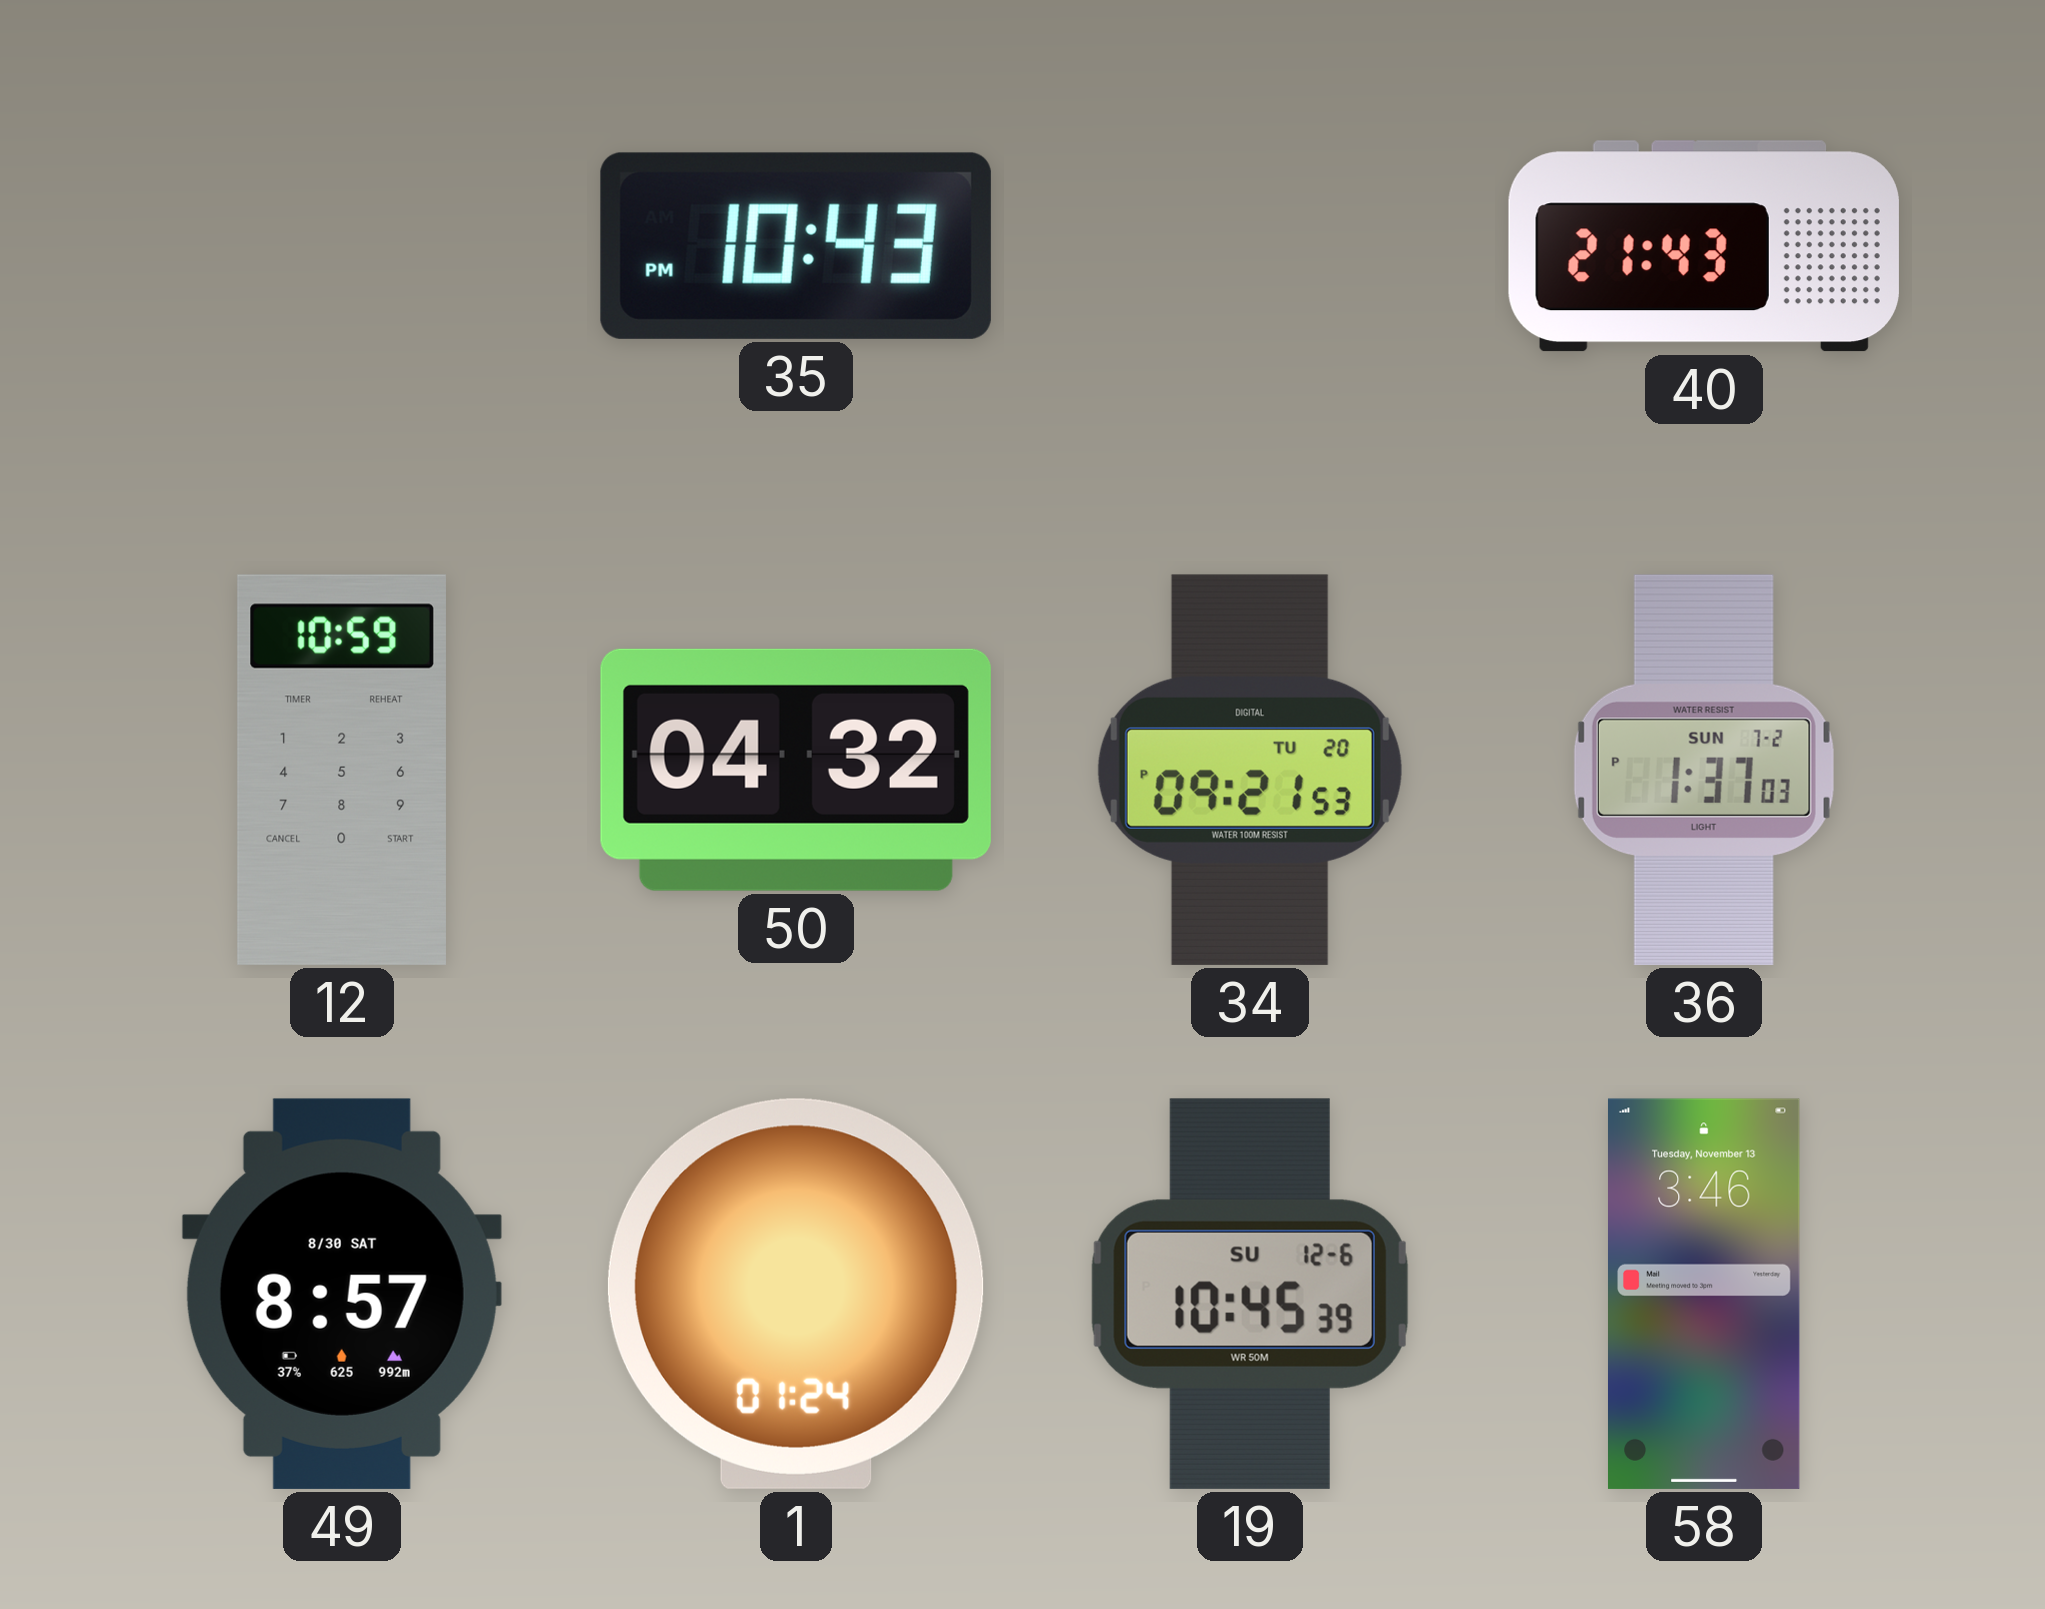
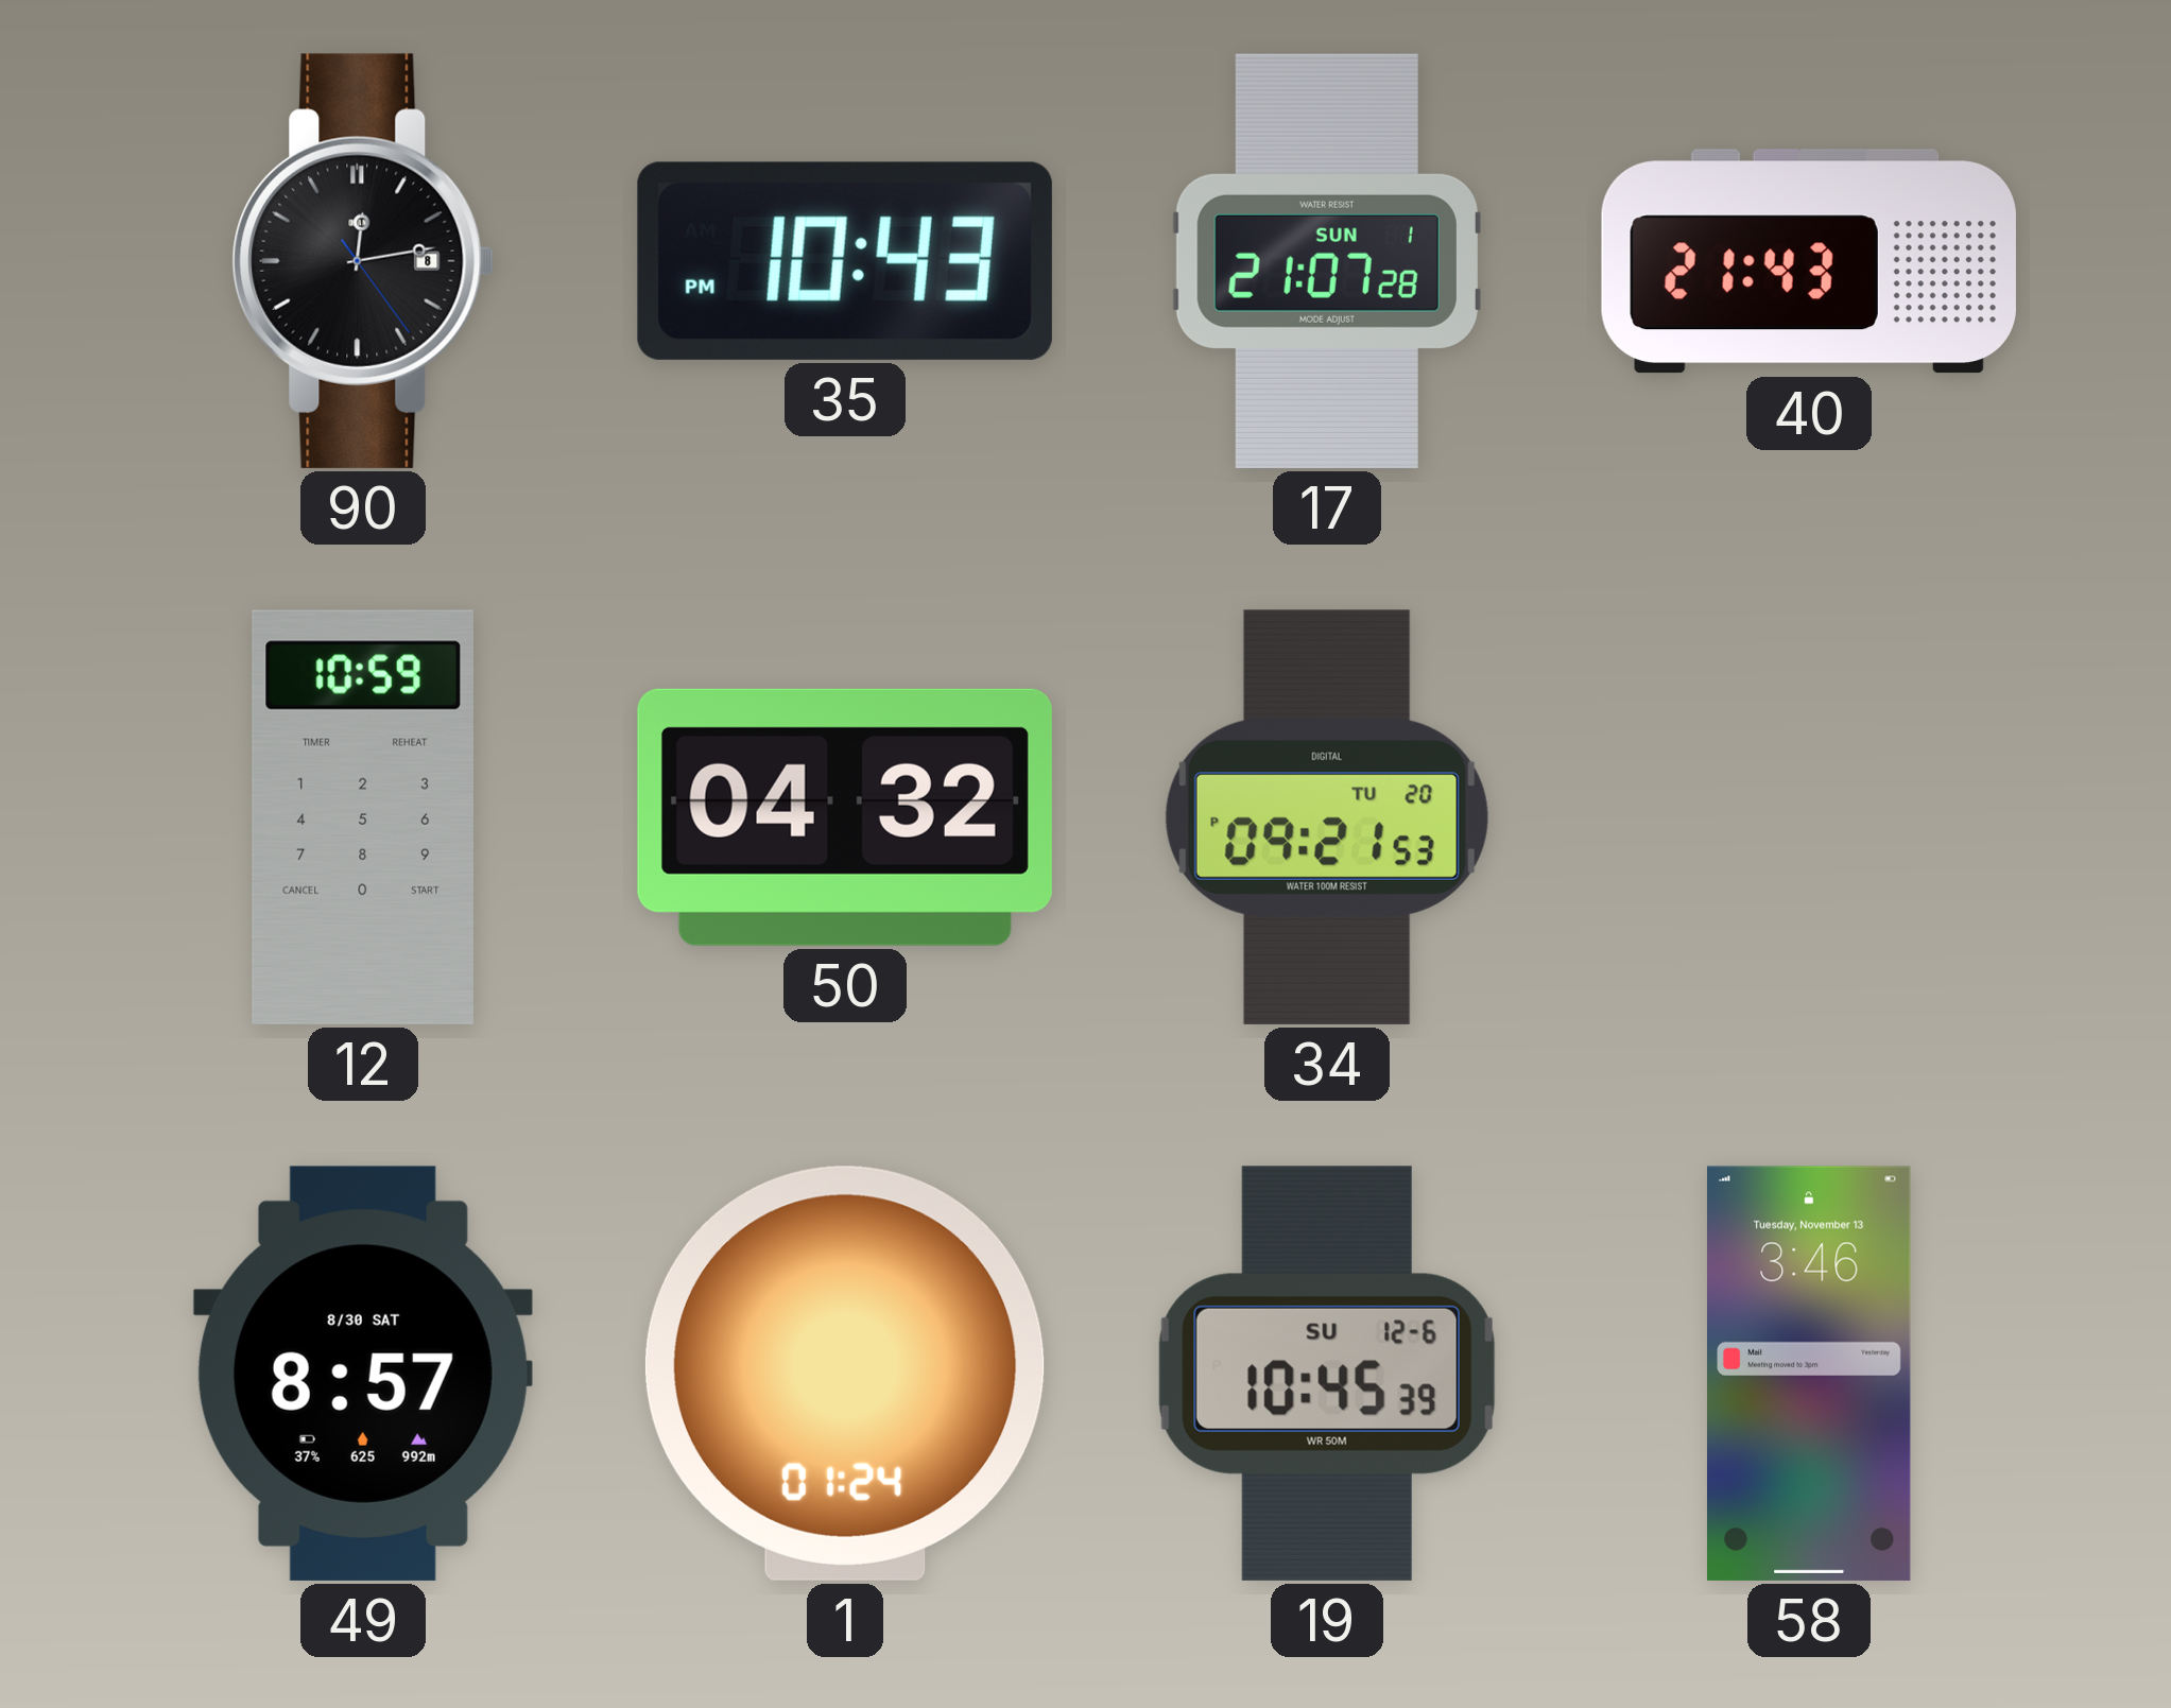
90: none -> 12:13
17: none -> 21:07
36: 1:37 -> none
